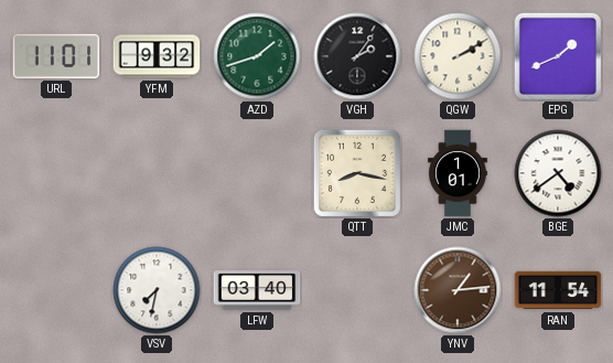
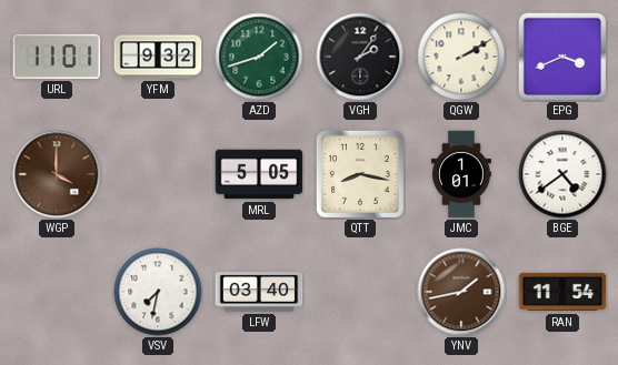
EPG: 1:41 -> 3:41
WGP: none -> 4:00
MRL: none -> 5:05
YNV: 1:14 -> 1:43
